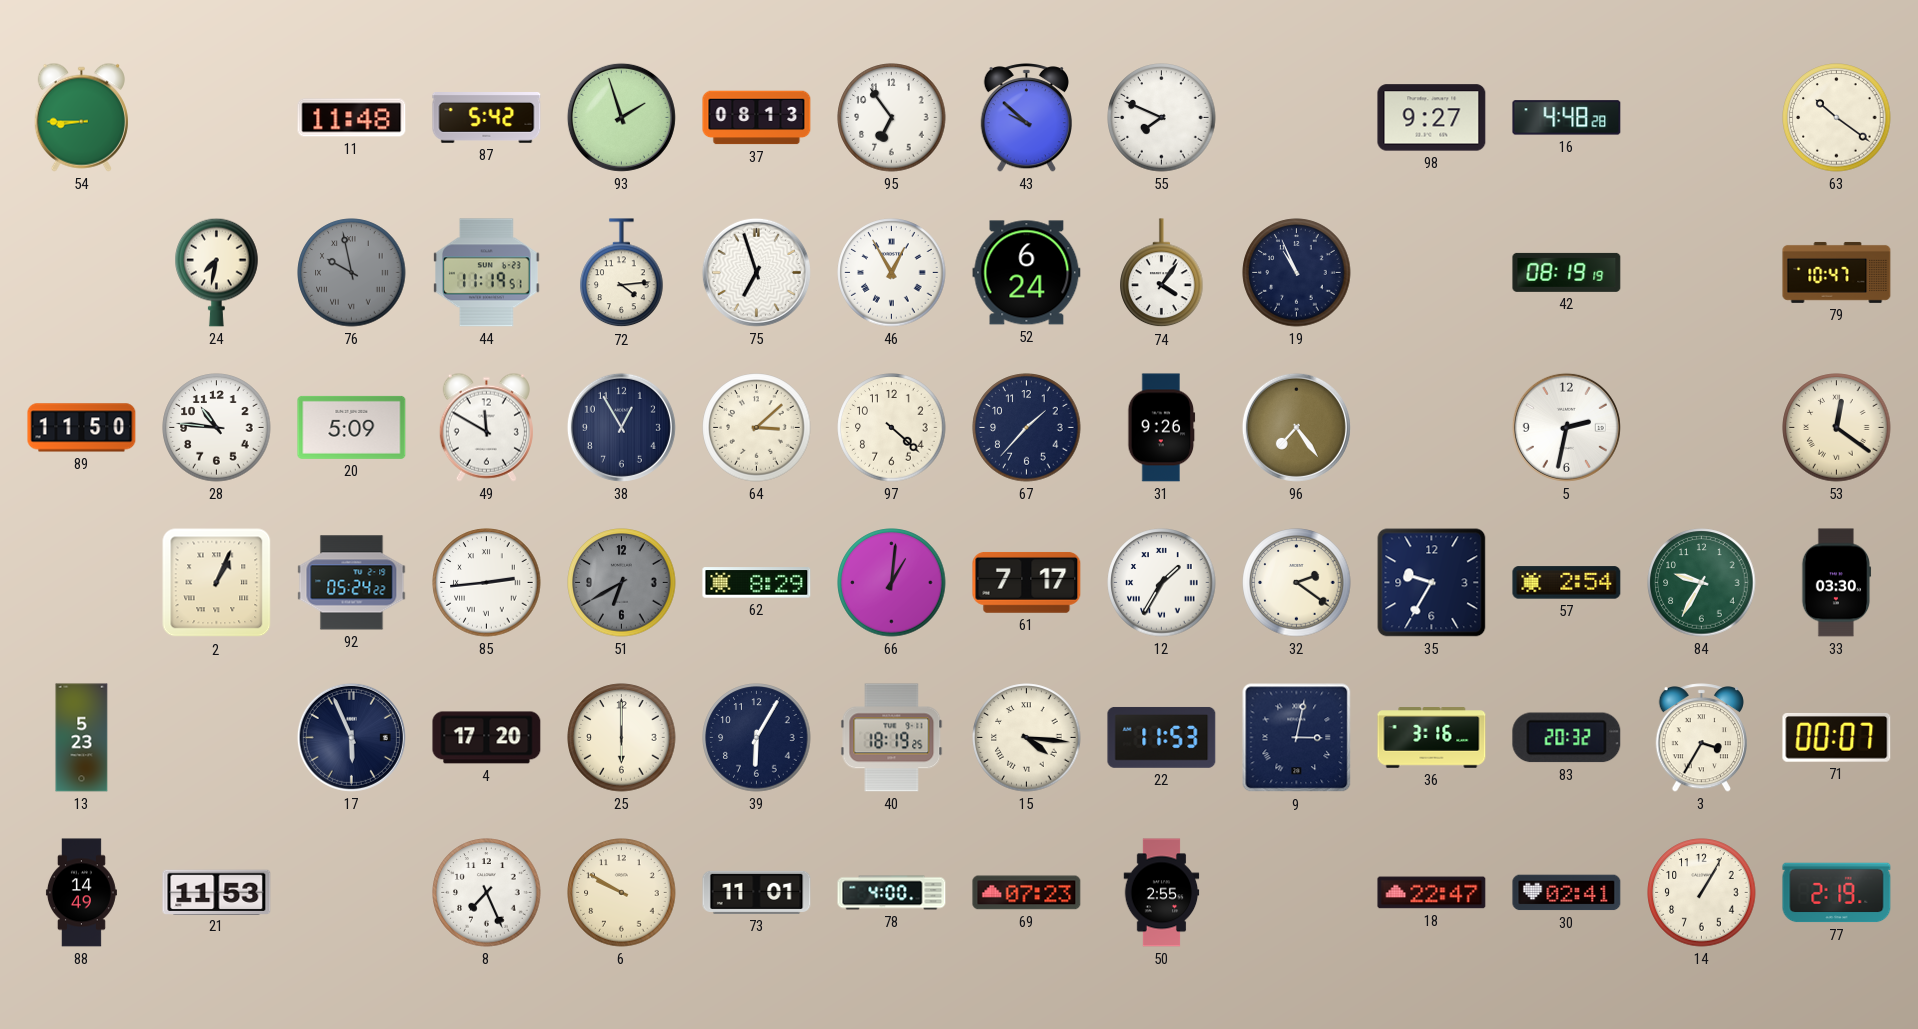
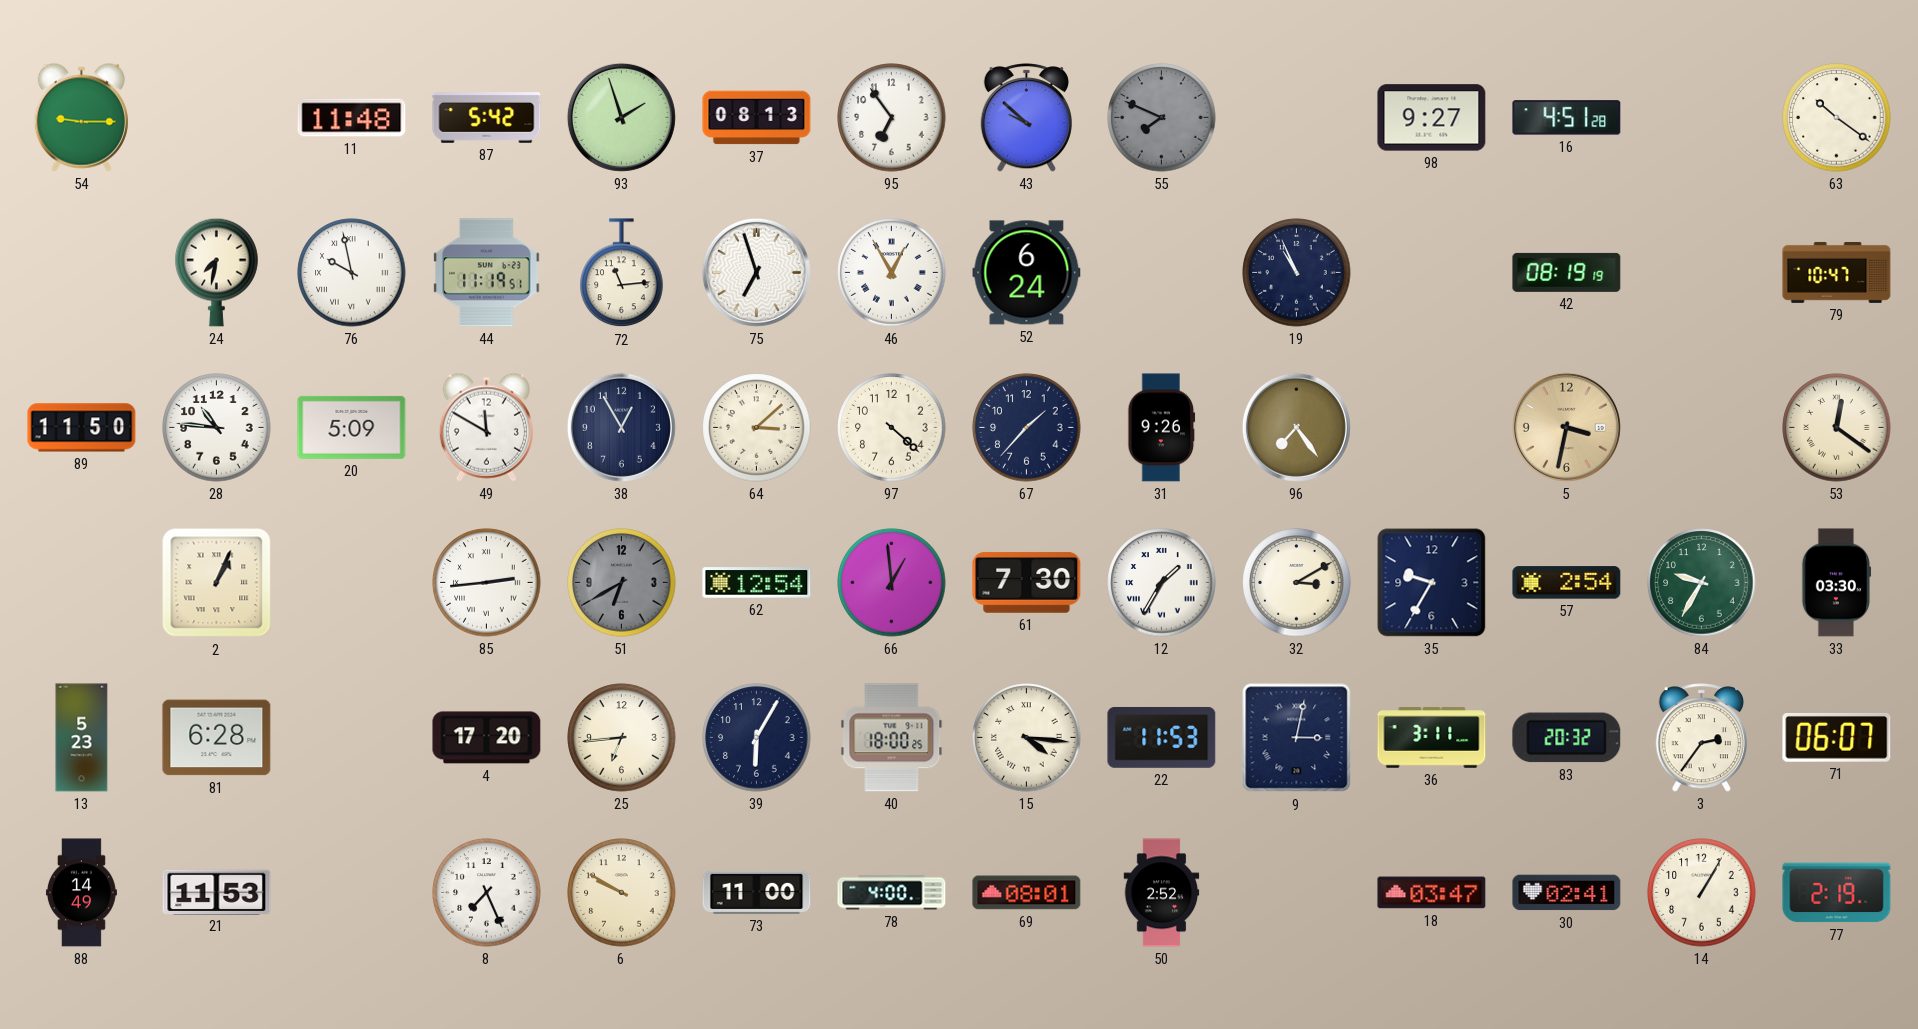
54: 8:45 -> 9:15
55 dial: white -> grey
16: 4:48 -> 4:51
76 dial: grey -> white
72: 4:14 -> 11:14
74: 4:06 -> none
5: 2:32 -> 3:32
5 dial: white -> champagne
92: 05:24 -> none
62: 8:29 -> 12:54
66: 1:01 -> 12:59
61: 7:17 -> 7:30
32: 2:21 -> 3:10
81: none -> 6:28
17: 5:56 -> none
25: 6:00 -> 6:44
40: 18:19 -> 18:00
36: 3:16 -> 3:11
3: 3:35 -> 2:36
71: 00:07 -> 06:07
73: 11:01 -> 11:00
69: 07:23 -> 08:01
50: 2:55 -> 2:52
18: 22:47 -> 03:47
